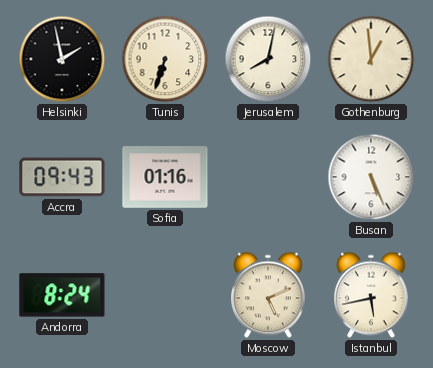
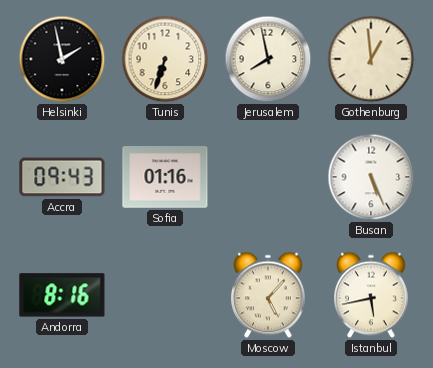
Jerusalem: 8:02 -> 7:58
Andorra: 8:24 -> 8:16
Moscow: 5:11 -> 5:07
